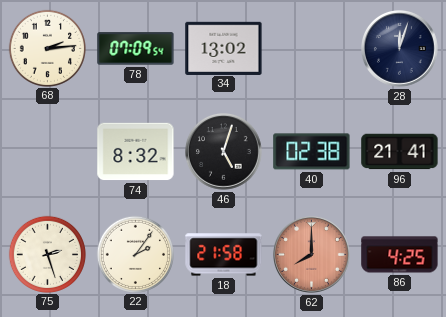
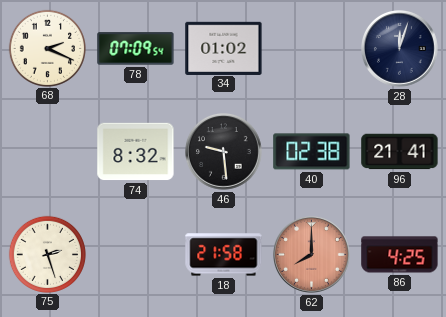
68: 2:14 -> 2:19
34: 13:02 -> 01:02
46: 5:03 -> 9:29
22: 2:06 -> none
